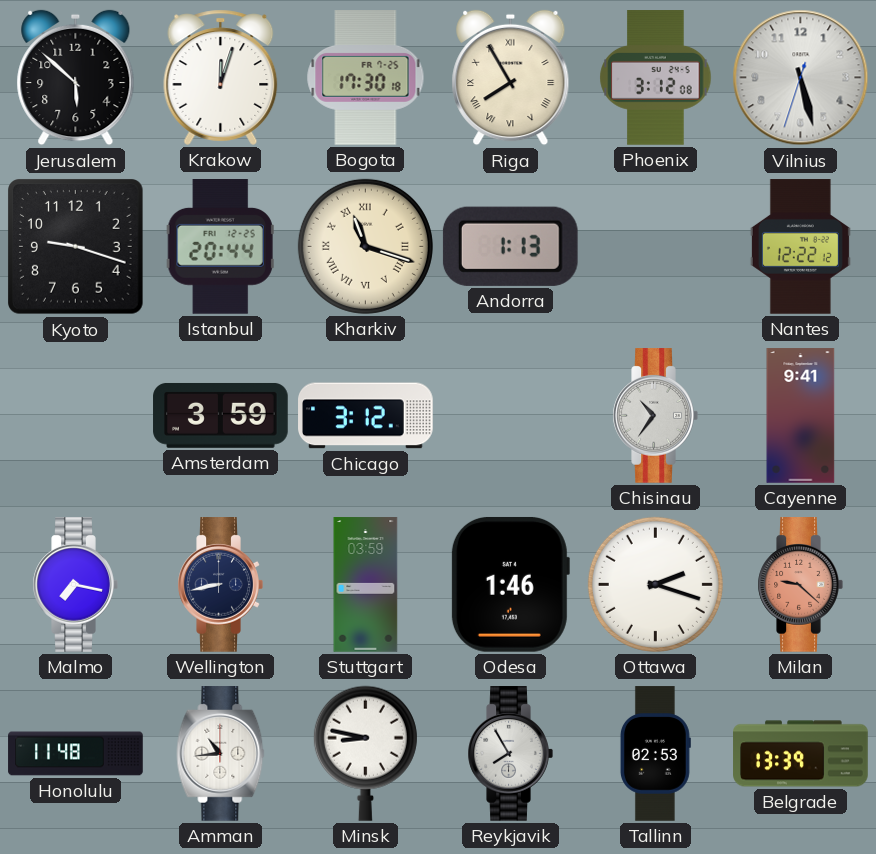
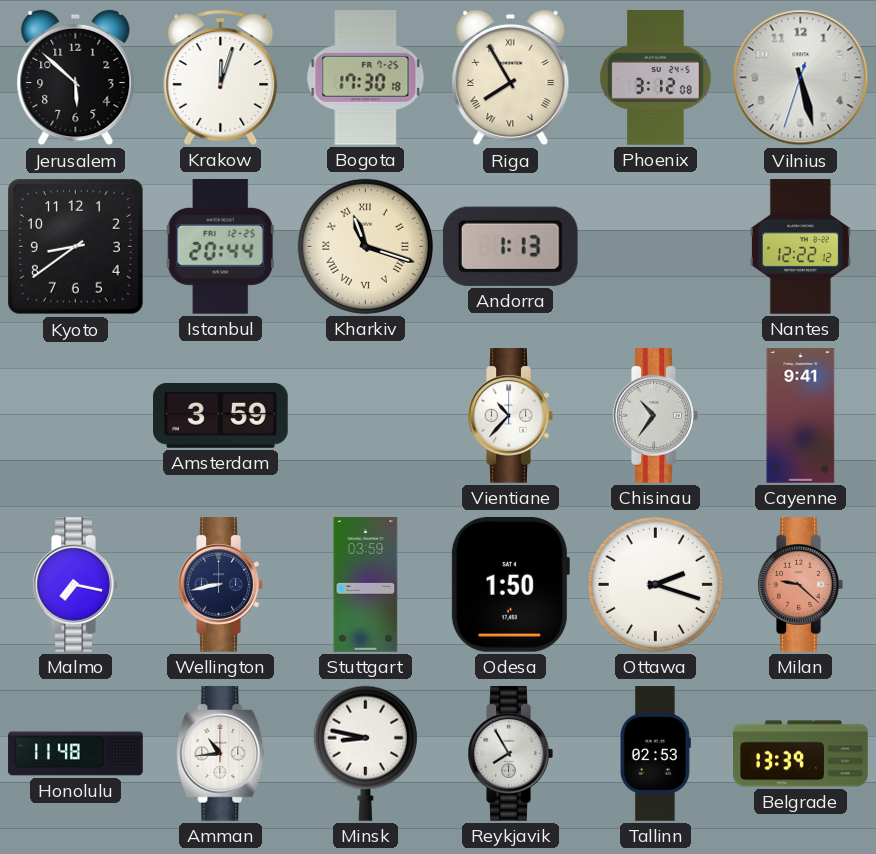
Kyoto: 9:18 -> 8:39
Chicago: 3:12 -> none
Vientiane: none -> 10:37
Odesa: 1:46 -> 1:50
